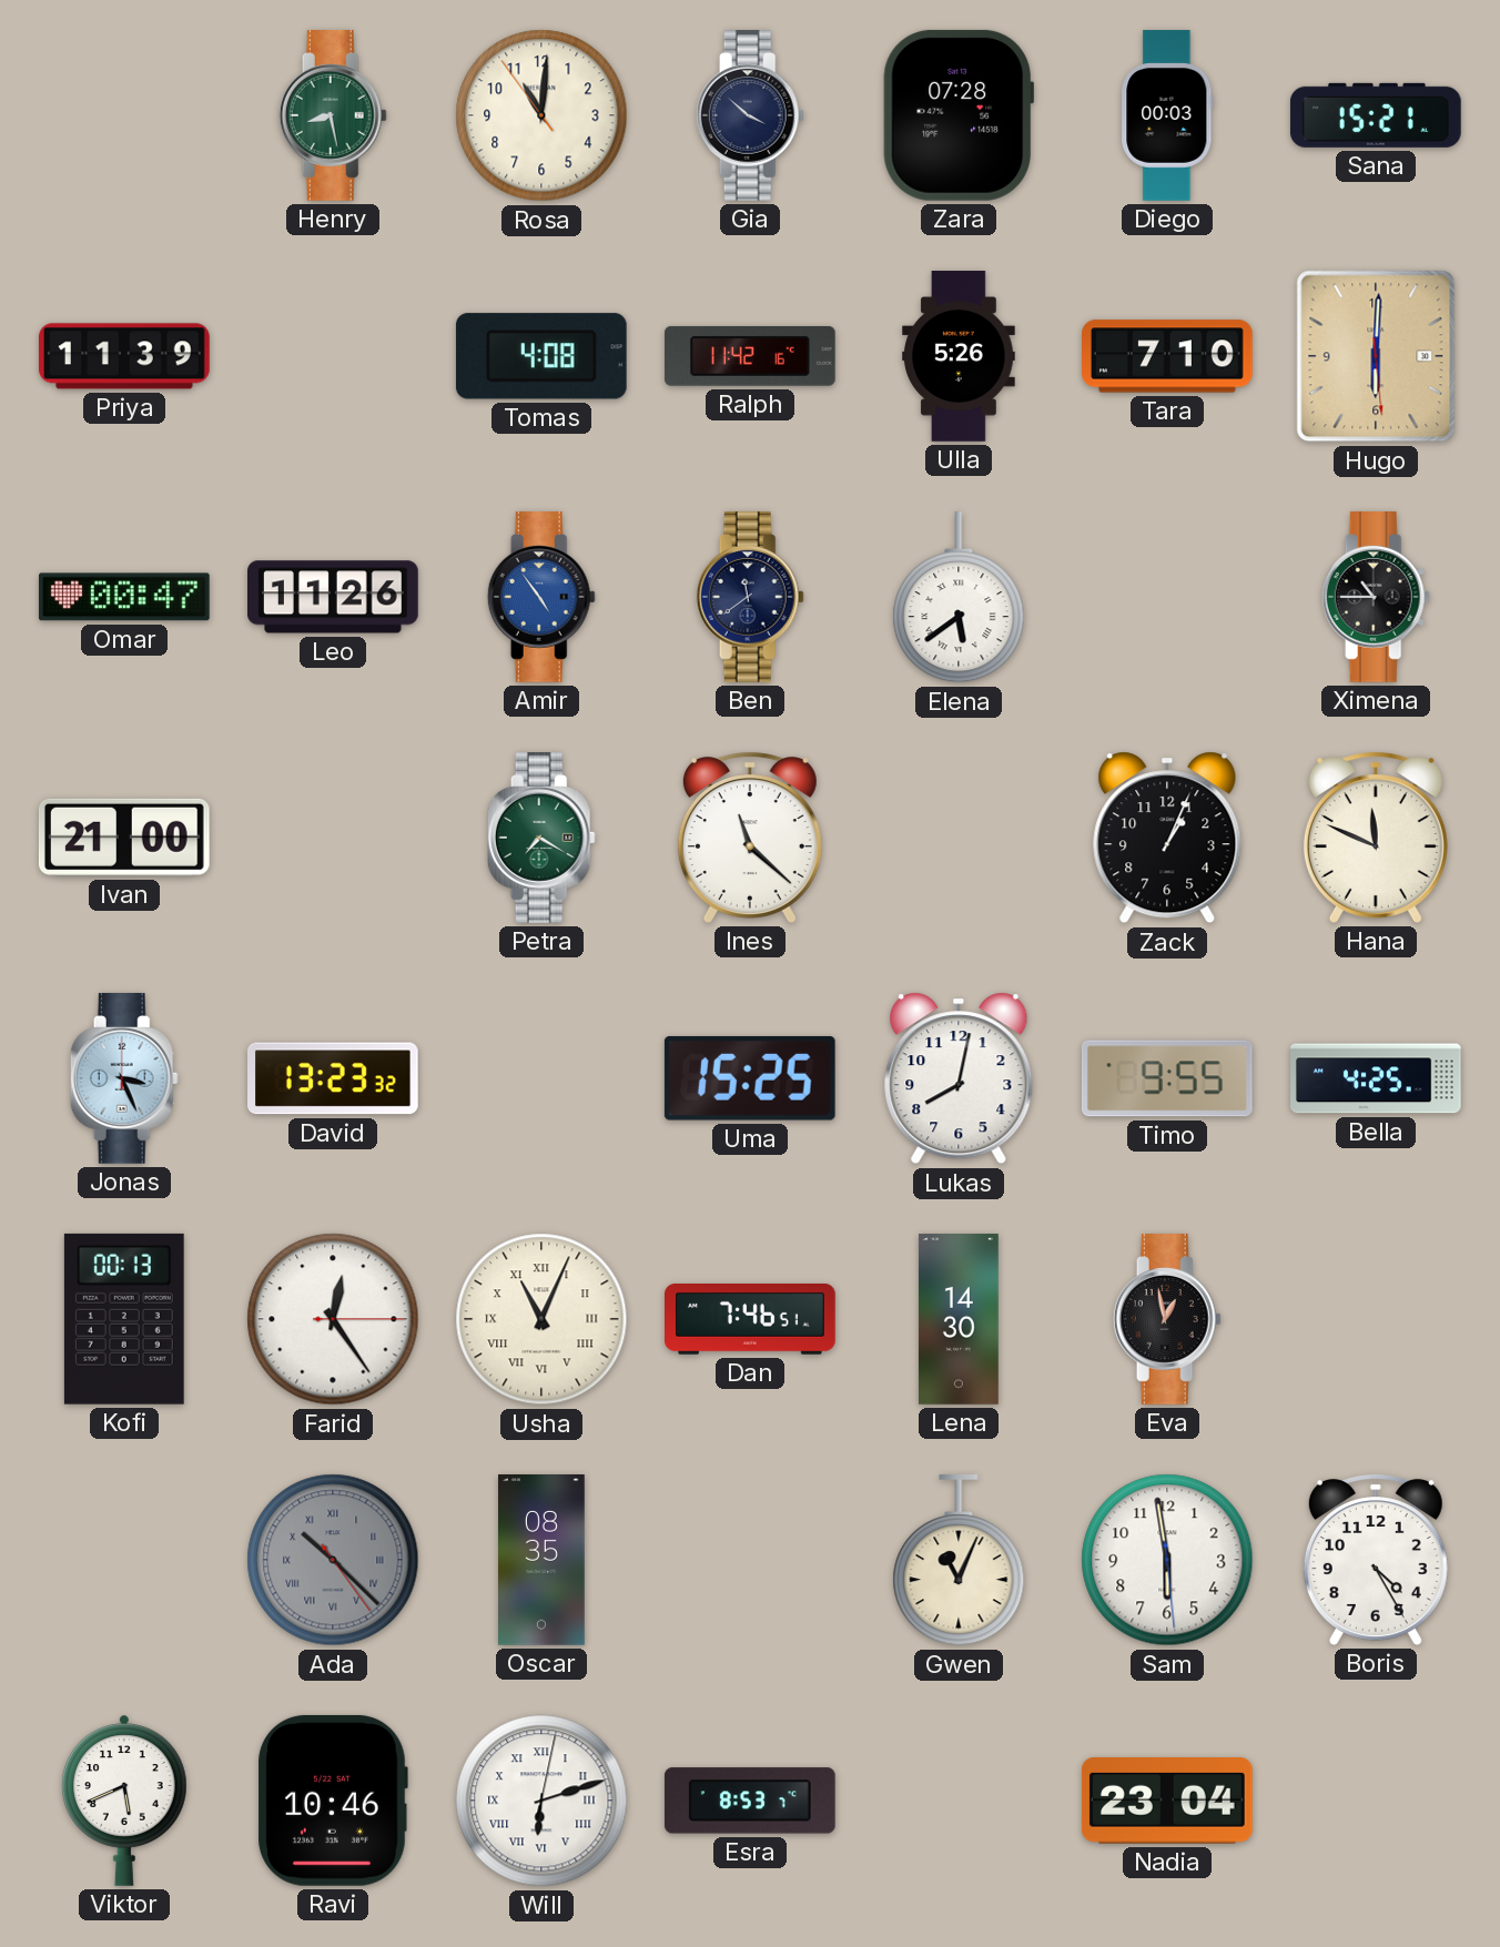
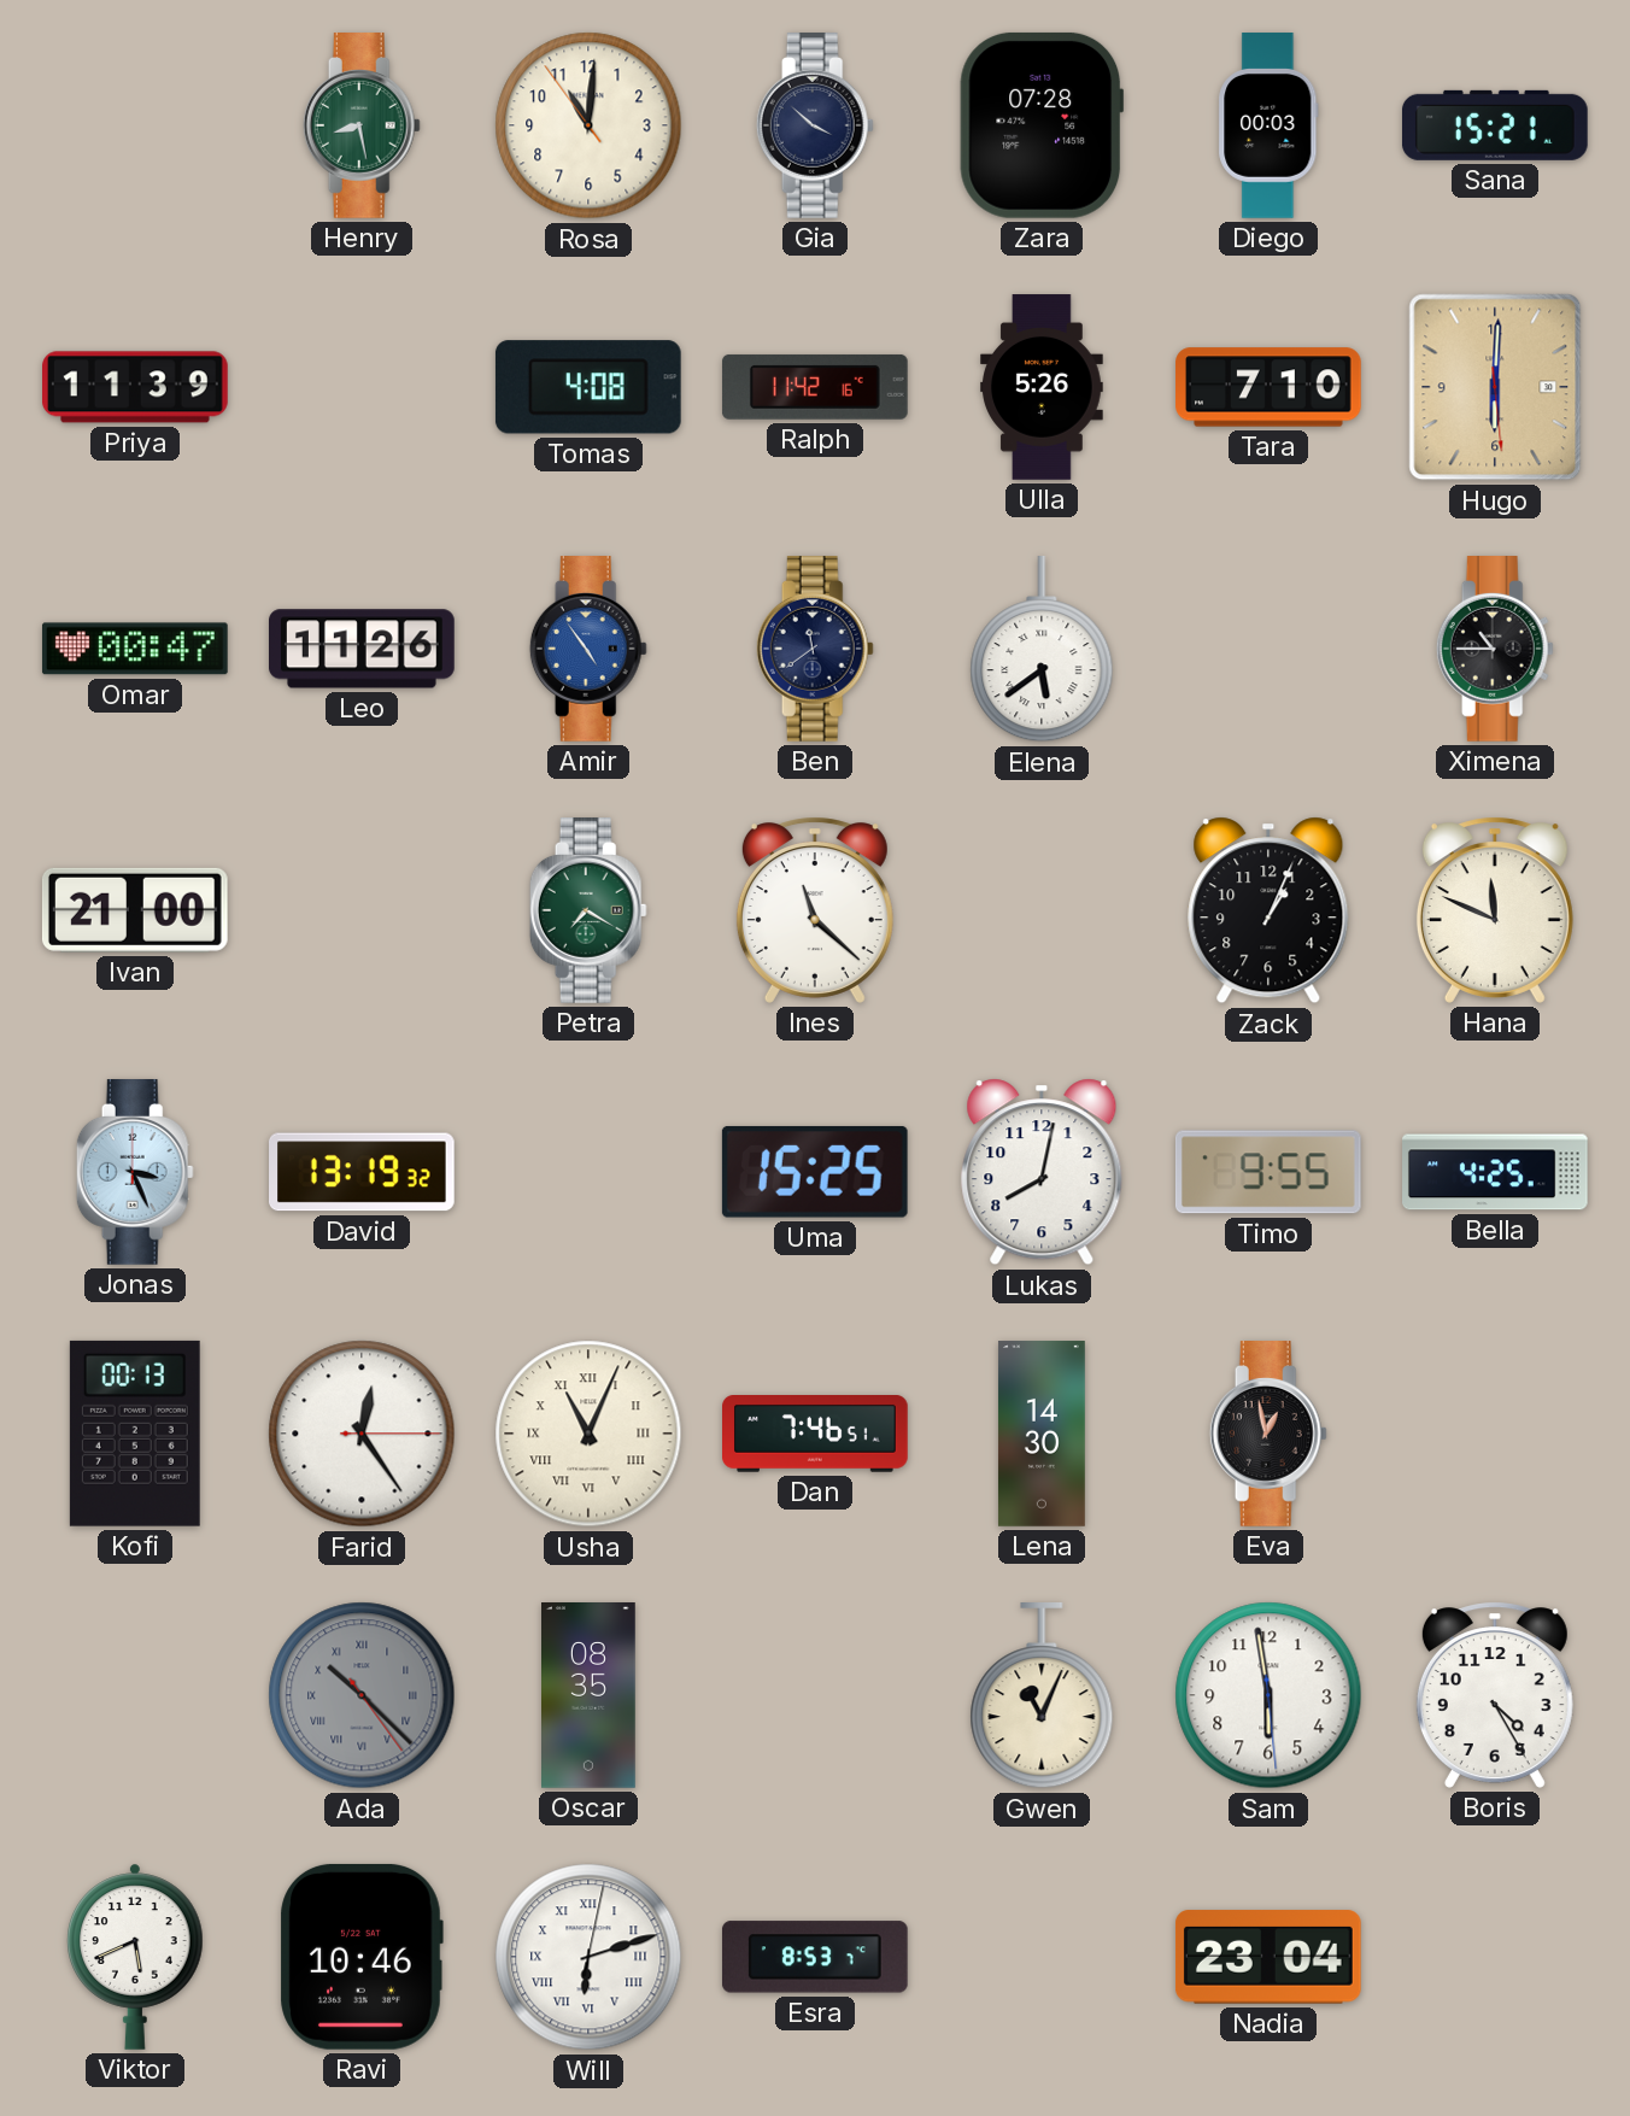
David: 13:23 -> 13:19
